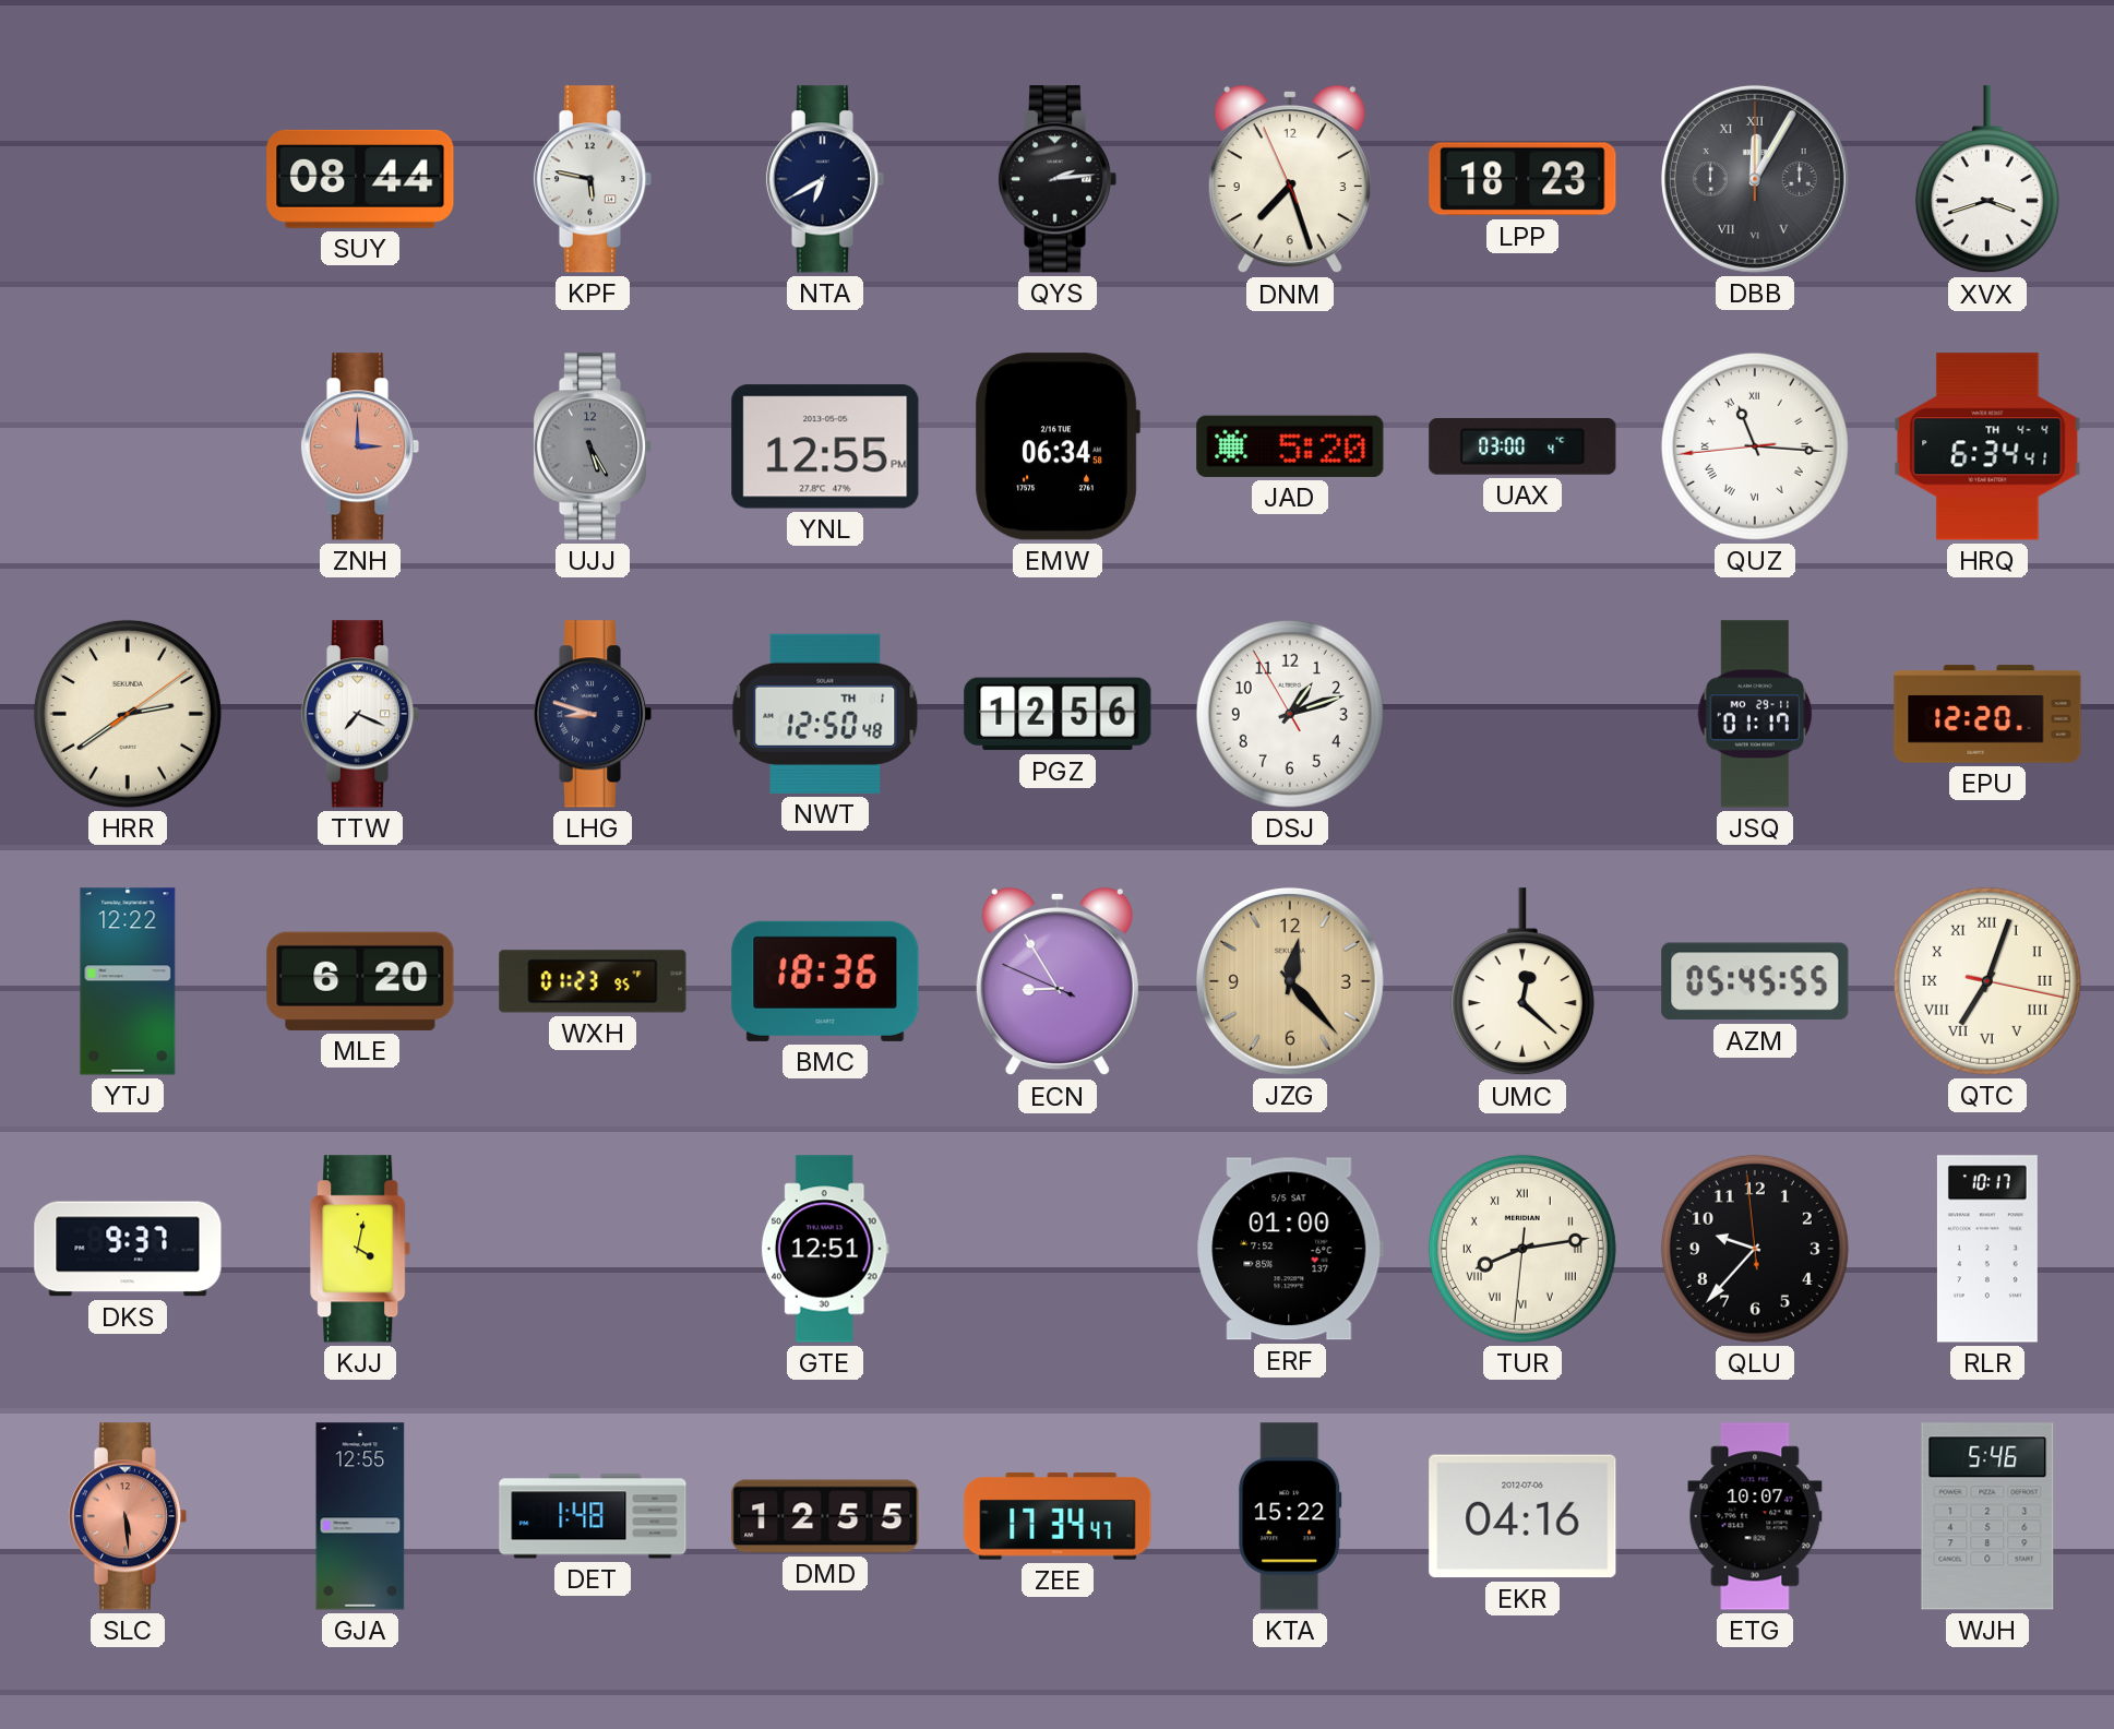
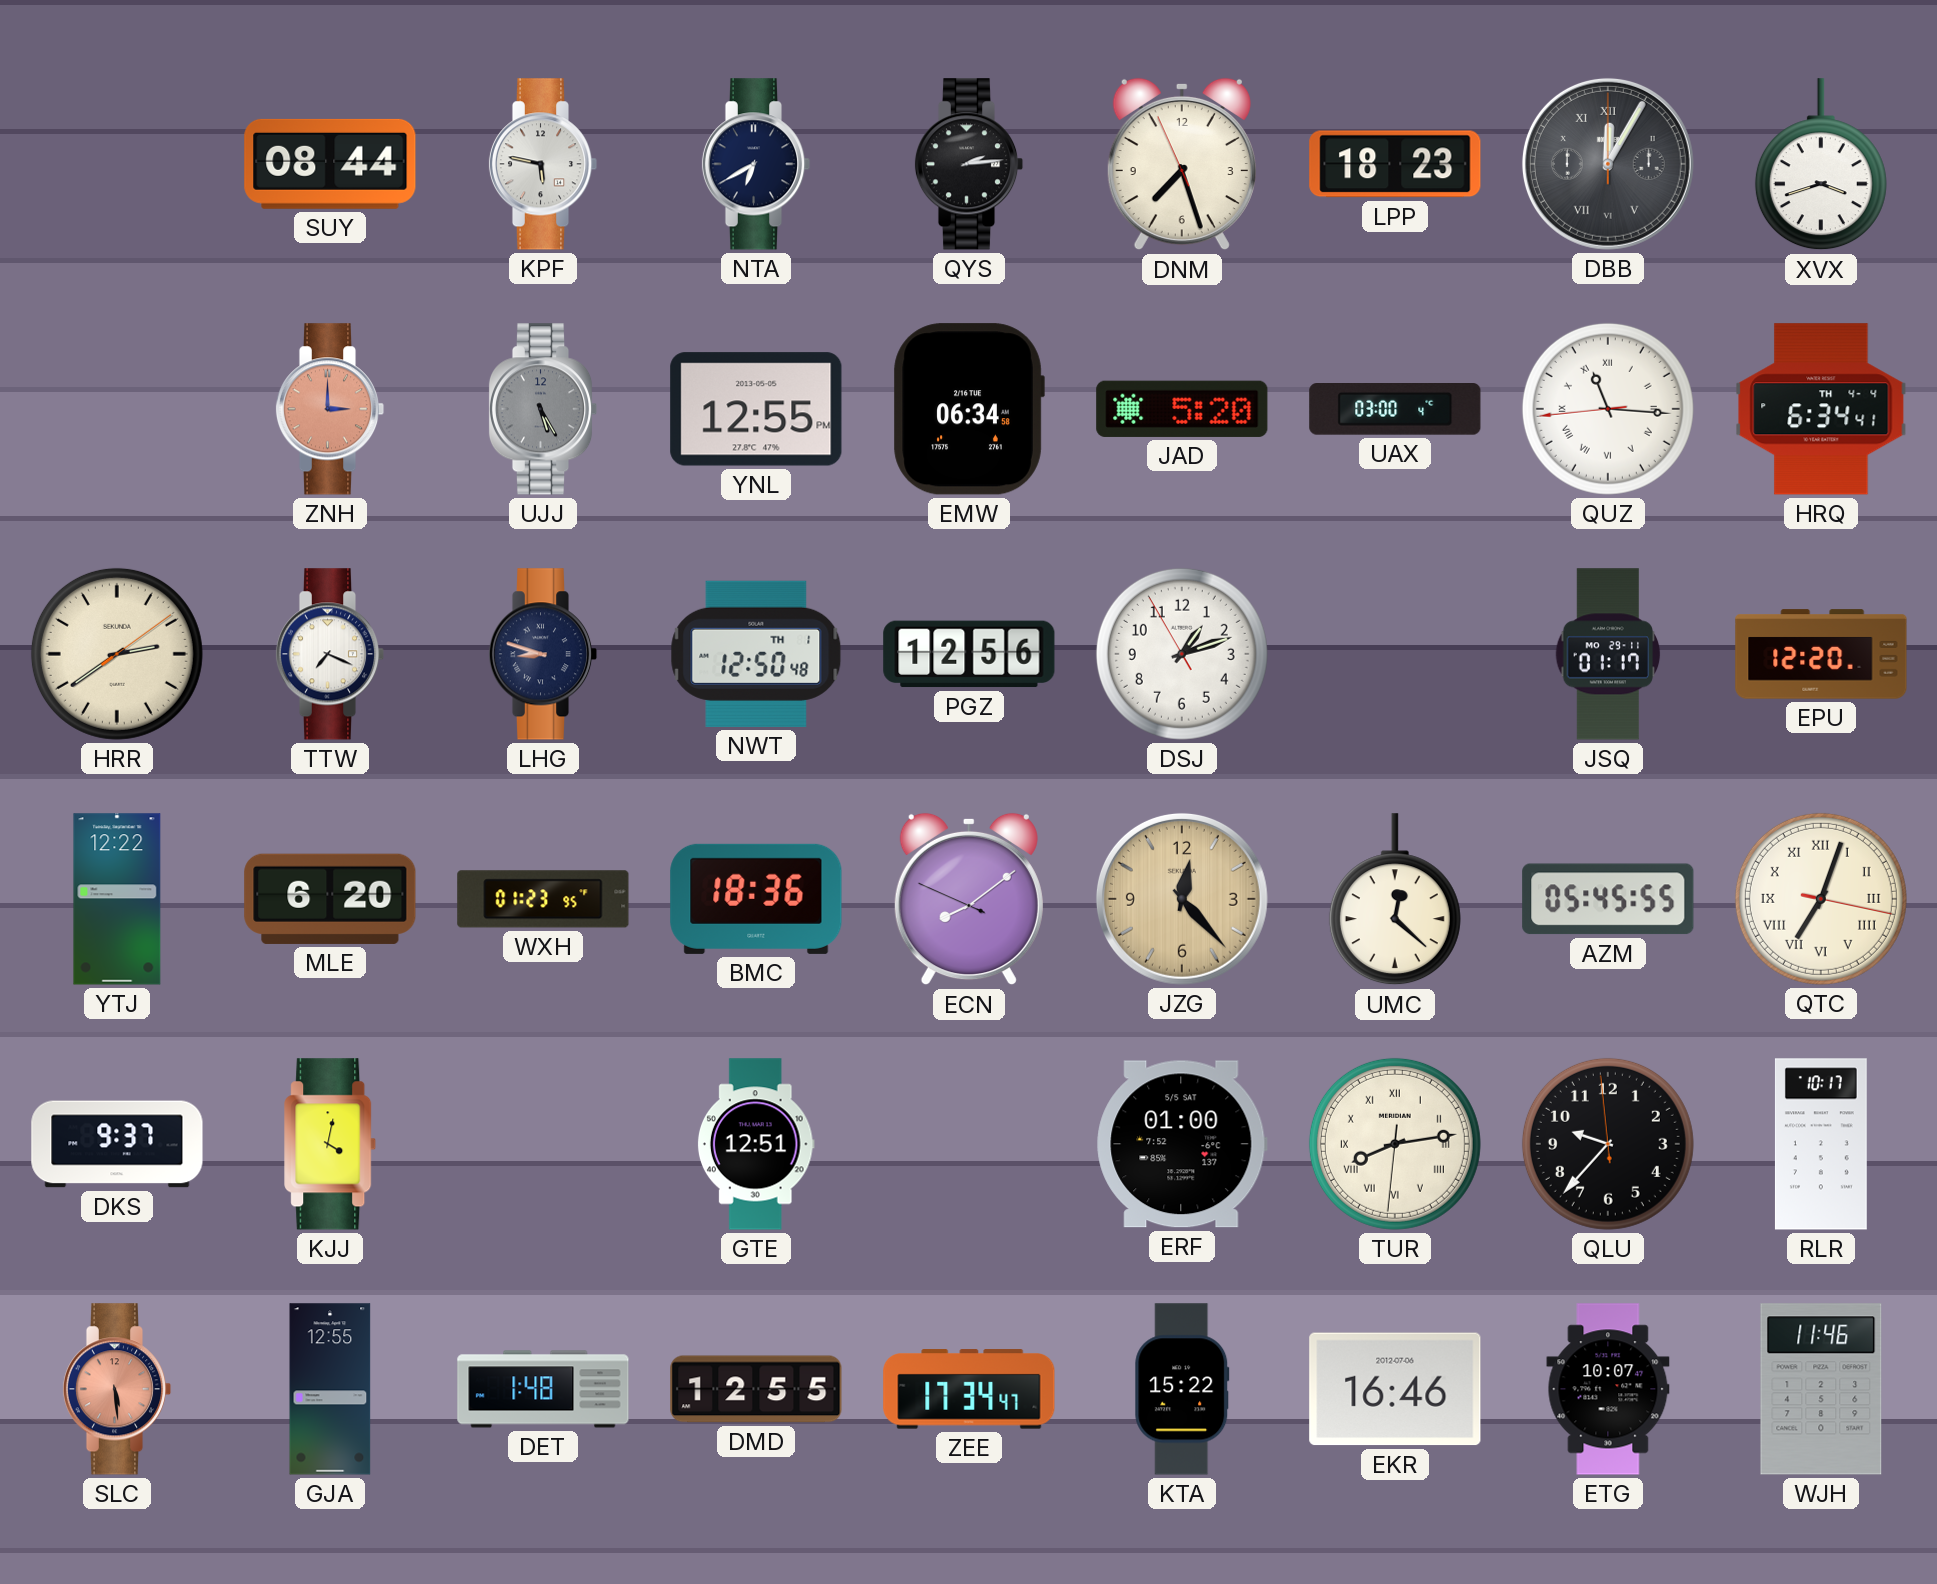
ECN: 8:54 -> 8:08
EKR: 04:16 -> 16:46
WJH: 5:46 -> 11:46
